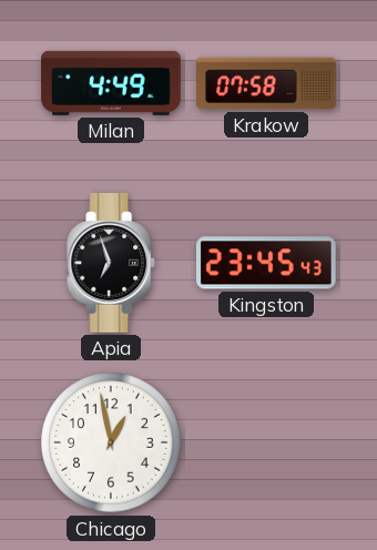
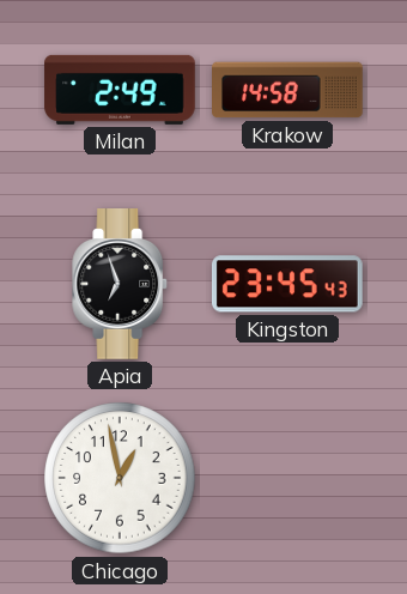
Milan: 4:49 -> 2:49
Krakow: 07:58 -> 14:58
